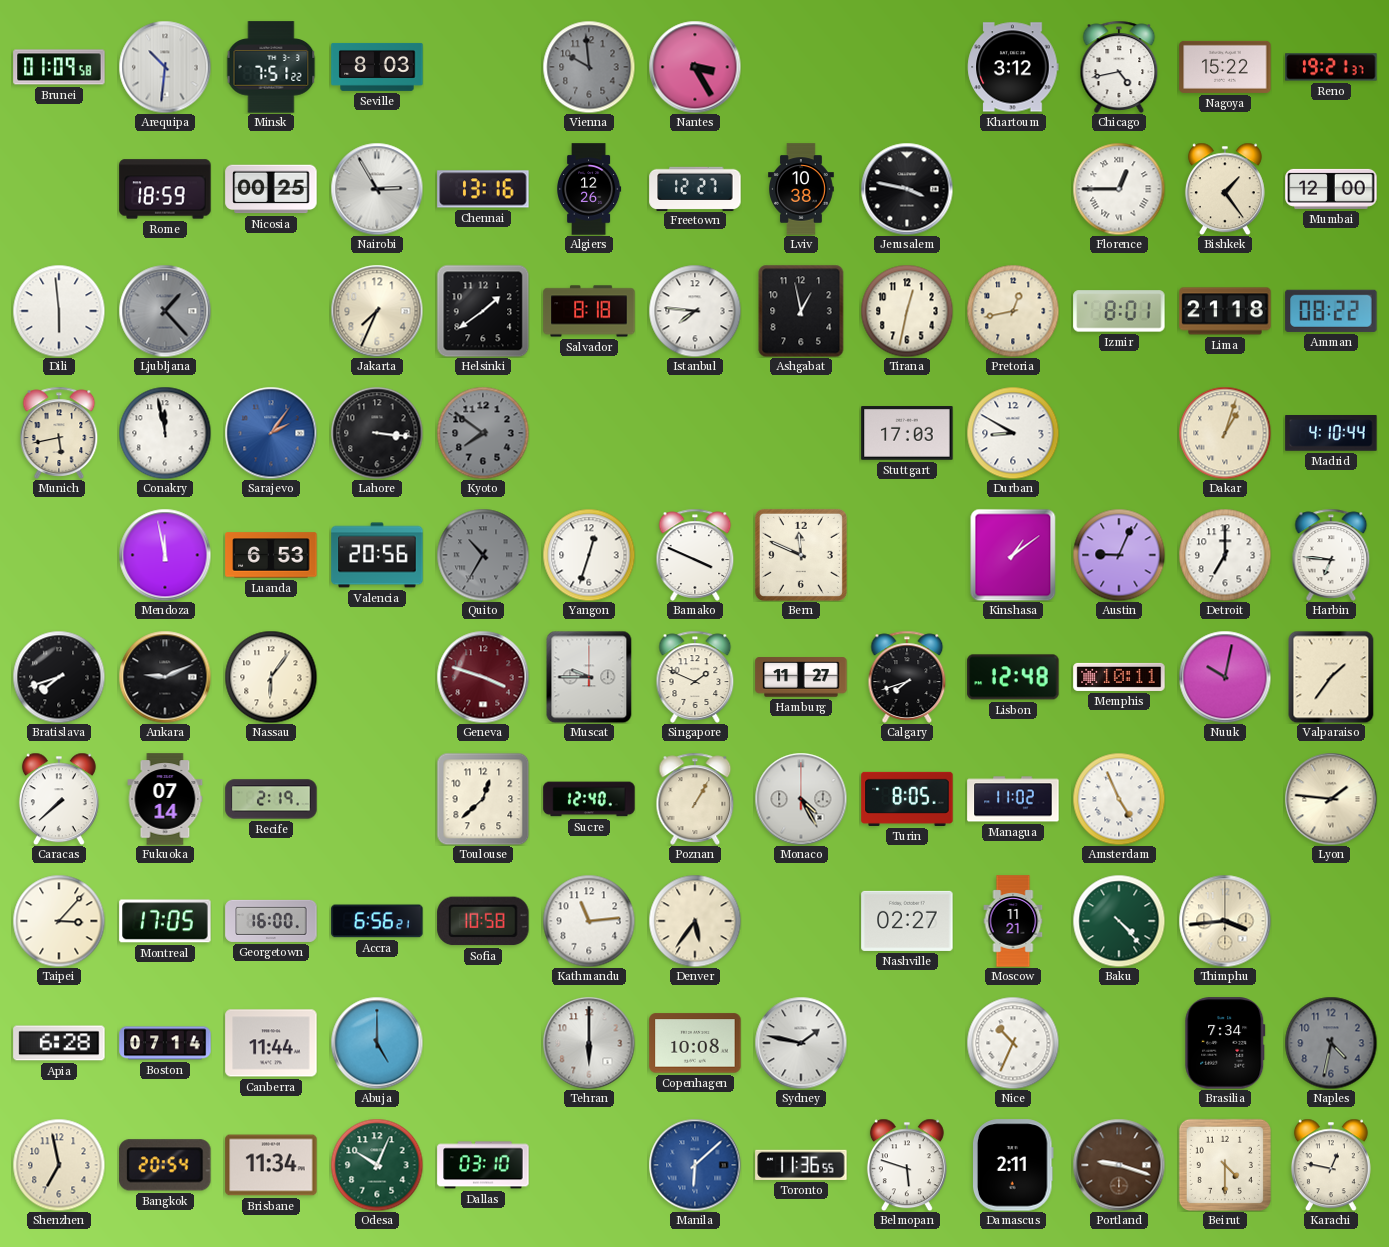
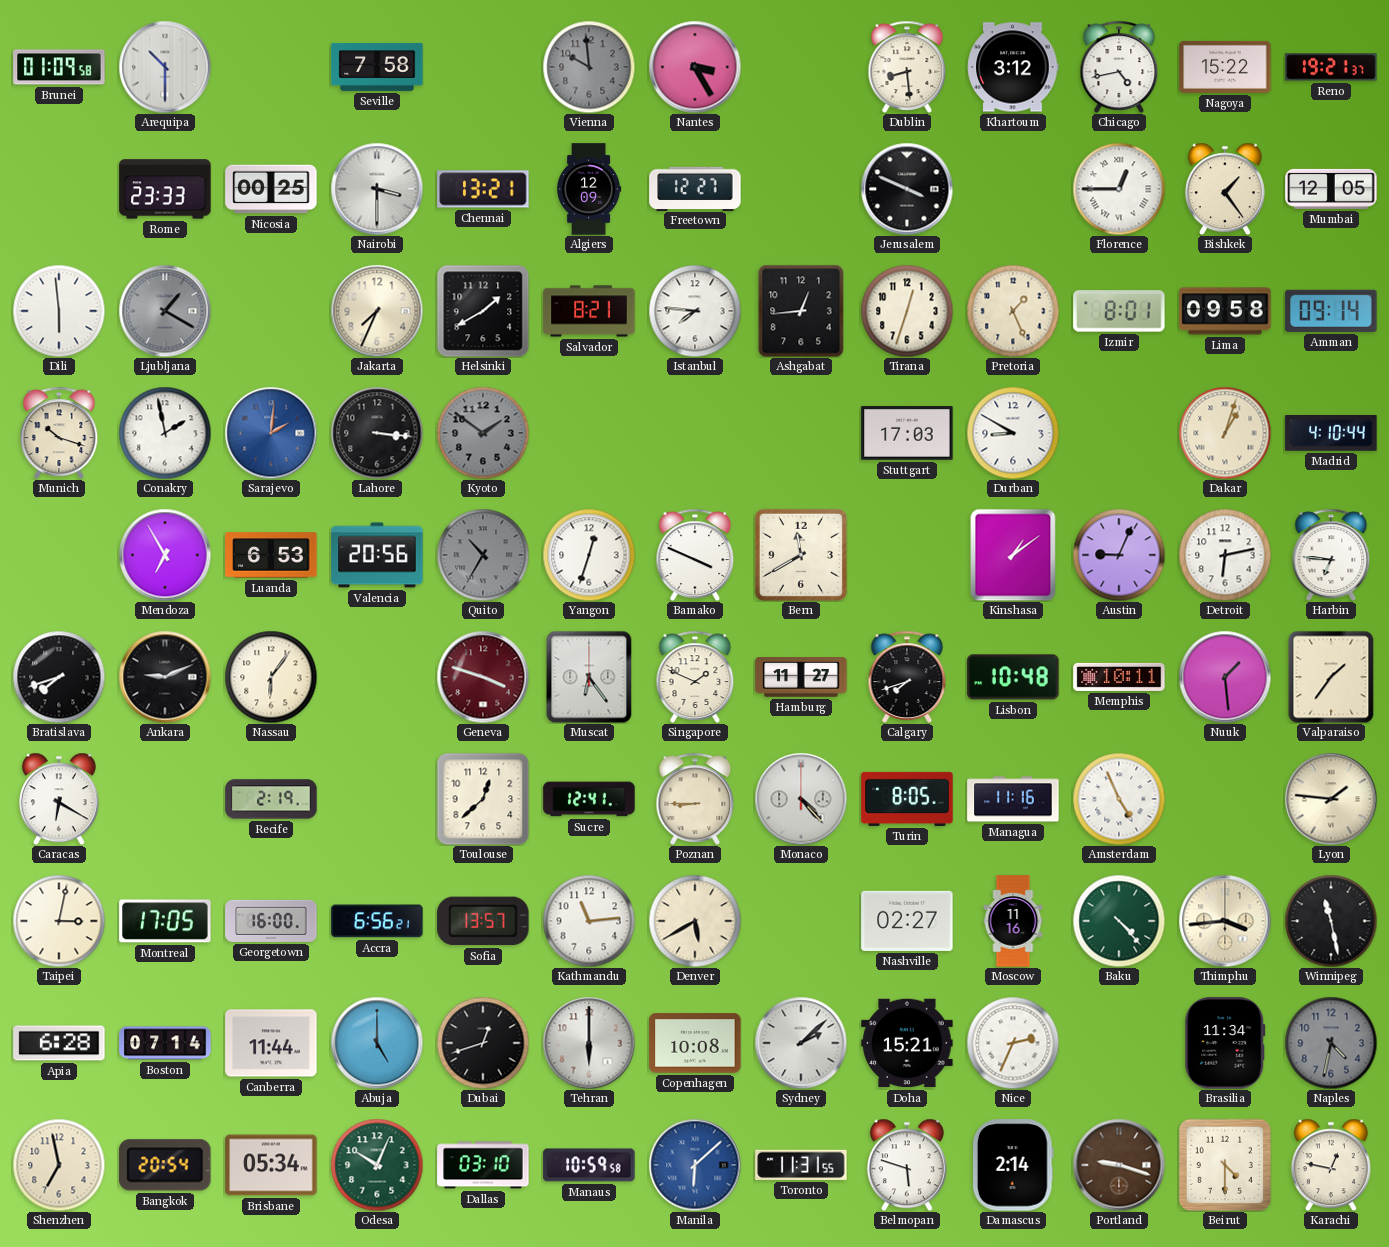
Arequipa: 10:31 -> 10:30
Minsk: 7:51 -> none
Seville: 8:03 -> 7:58
Dublin: none -> 8:29
Rome: 18:59 -> 23:33
Nairobi: 2:55 -> 3:30
Chennai: 13:16 -> 13:21
Algiers: 12:26 -> 12:09
Lviv: 10:38 -> none
Jerusalem: 3:47 -> 3:49
Mumbai: 12:00 -> 12:05
Ljubljana: 1:23 -> 1:20
Helsinki: 1:39 -> 1:40
Salvador: 8:18 -> 8:21
Ashgabat: 12:58 -> 12:44
Tirana: 12:32 -> 12:33
Pretoria: 12:43 -> 1:26
Lima: 21:18 -> 09:58
Amman: 08:22 -> 09:14
Munich: 5:43 -> 10:18
Conakry: 11:58 -> 1:58
Sarajevo: 2:06 -> 2:01
Kyoto: 7:51 -> 1:51
Mendoza: 11:58 -> 6:55
Bern: 11:49 -> 11:40
Detroit: 7:00 -> 6:13
Muscat: 9:45 -> 6:24
Lisbon: 12:48 -> 10:48
Nuuk: 10:02 -> 1:29
Caracas: 7:38 -> 6:20
Fukuoka: 07:14 -> none
Sucre: 12:40 -> 12:41
Poznan: 1:05 -> 8:45
Monaco: 4:25 -> 4:23
Managua: 11:02 -> 11:16
Taipei: 3:07 -> 3:02
Sofia: 10:58 -> 13:57
Denver: 5:36 -> 5:40
Moscow: 11:21 -> 11:16
Winnipeg: none -> 11:28
Dubai: none -> 12:42
Sydney: 1:47 -> 2:08
Doha: none -> 15:21
Nice: 10:34 -> 2:34
Brasilia: 7:34 -> 11:34
Brisbane: 11:34 -> 05:34
Manaus: none -> 10:59
Toronto: 11:36 -> 11:31
Damascus: 2:11 -> 2:14
